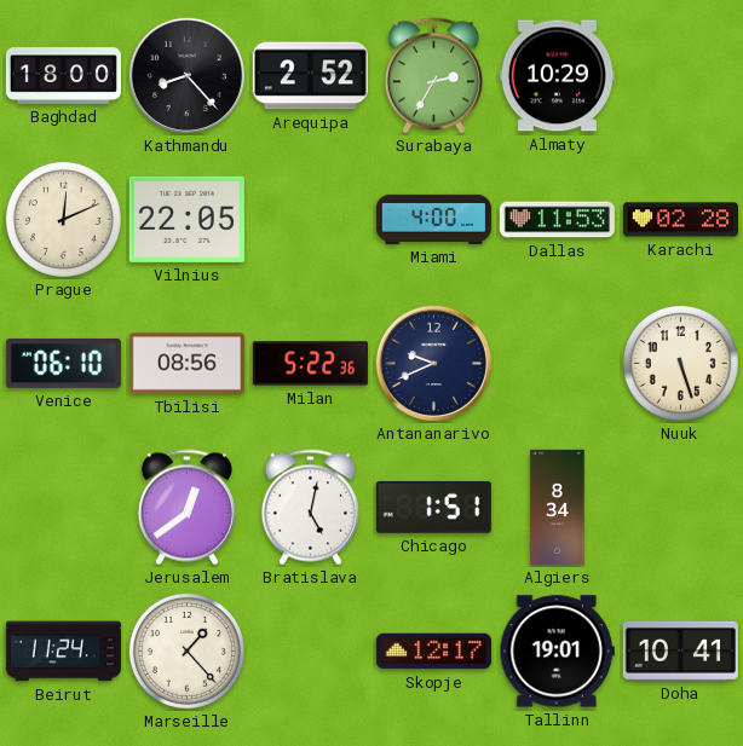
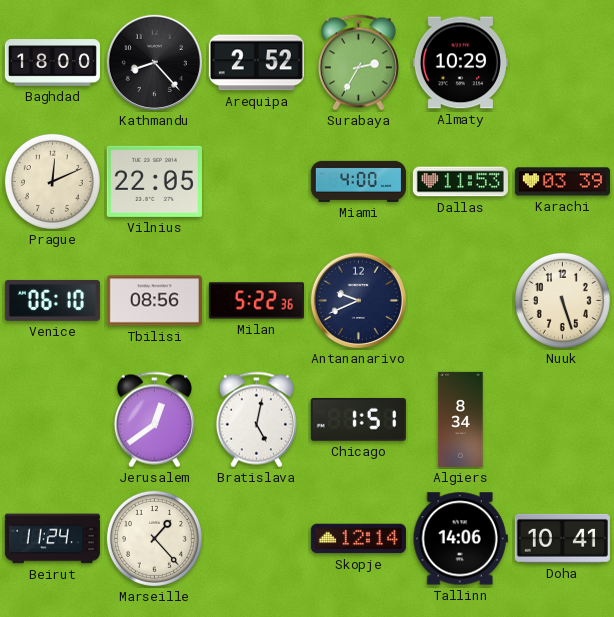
Karachi: 02:28 -> 03:39
Skopje: 12:17 -> 12:14
Tallinn: 19:01 -> 14:06
